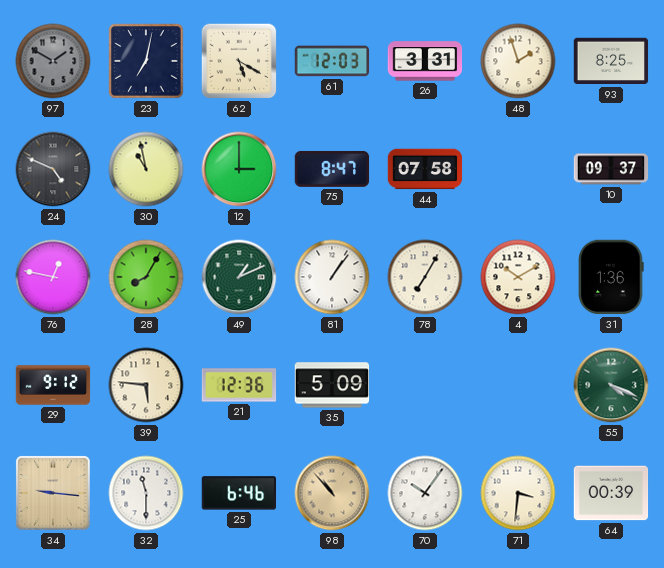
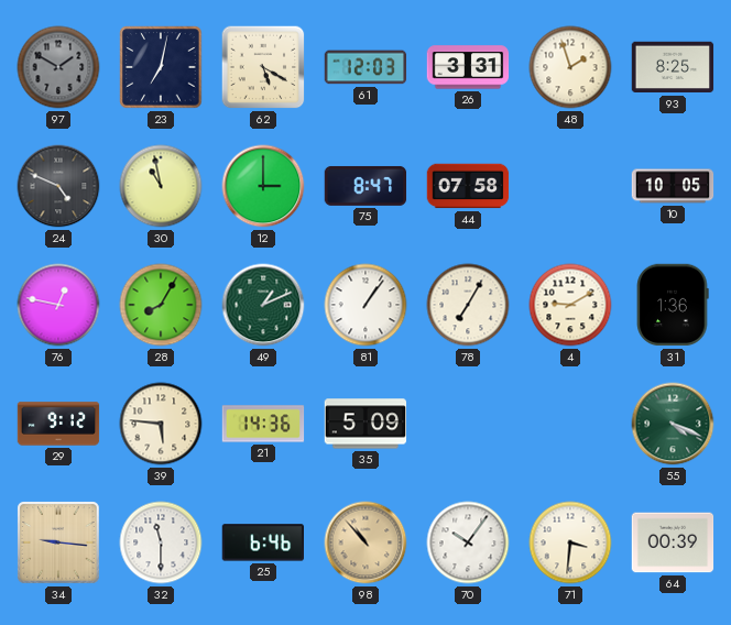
10: 09:37 -> 10:05
4: 10:10 -> 9:10
21: 12:36 -> 14:36
